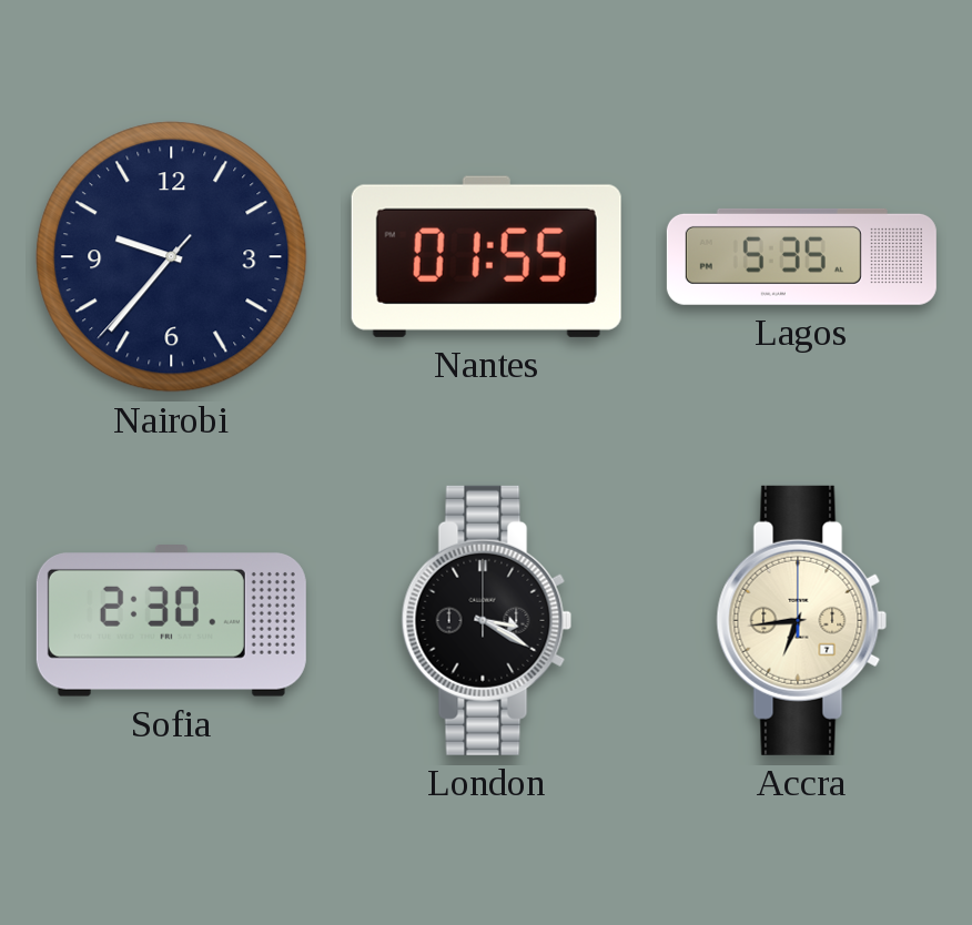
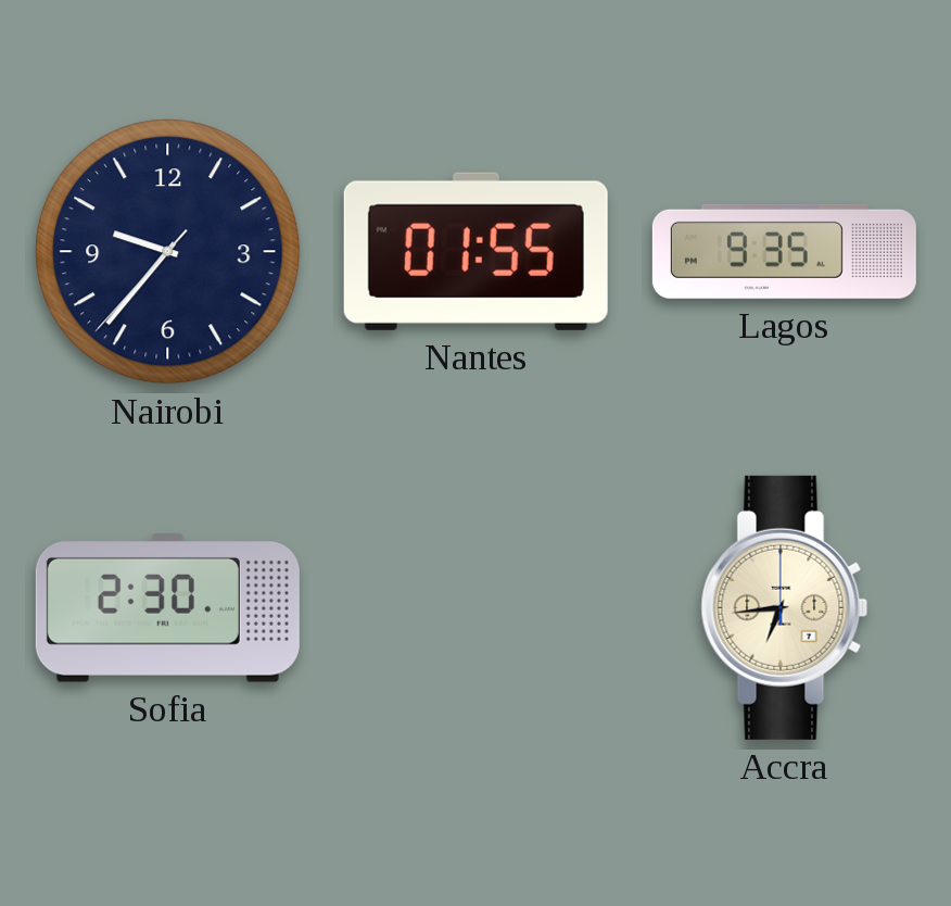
Lagos: 5:35 -> 9:35
London: 3:20 -> none
